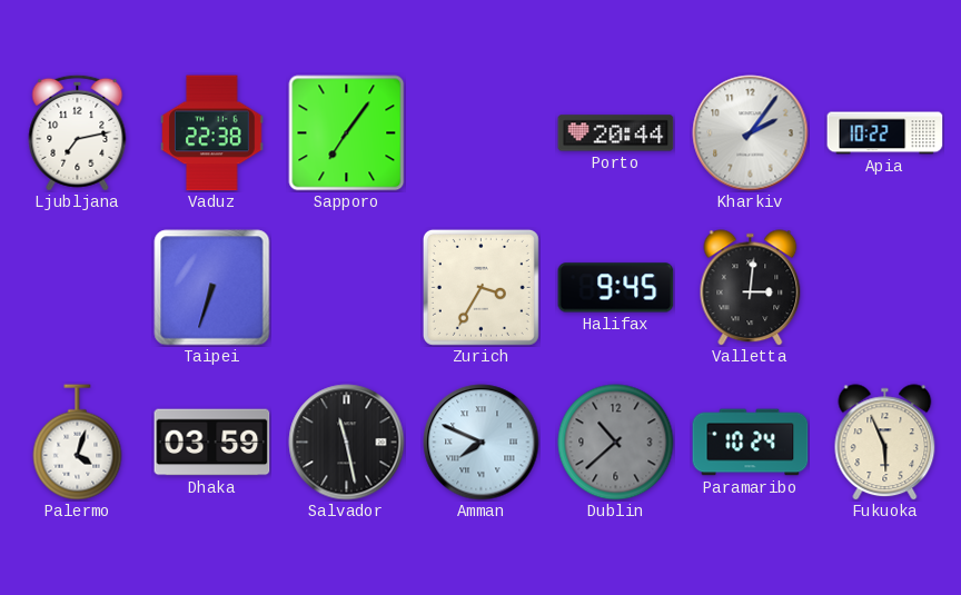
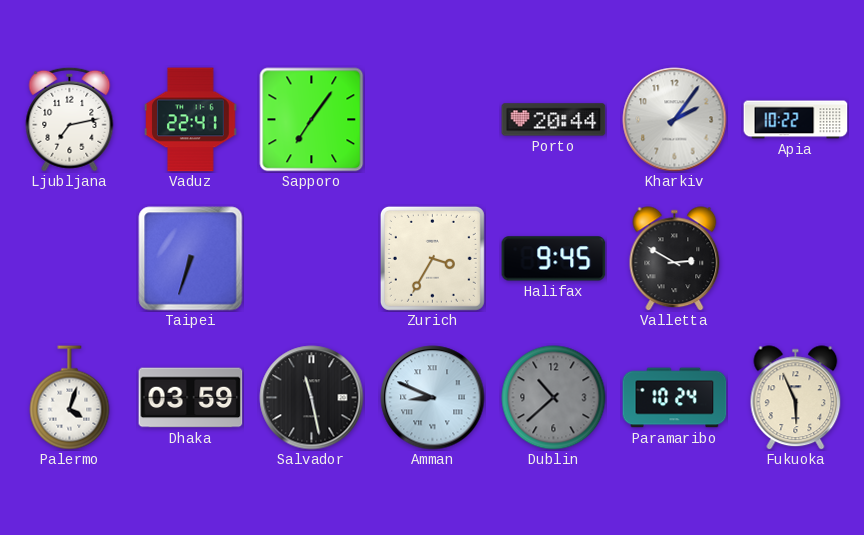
Vaduz: 22:38 -> 22:41
Valletta: 3:01 -> 2:50
Amman: 7:49 -> 8:49
